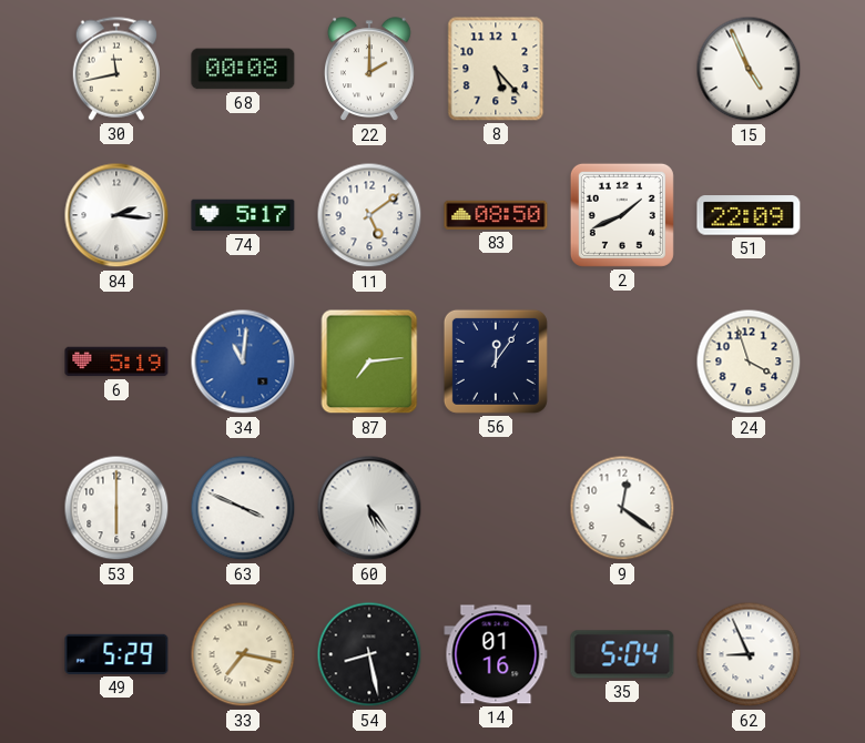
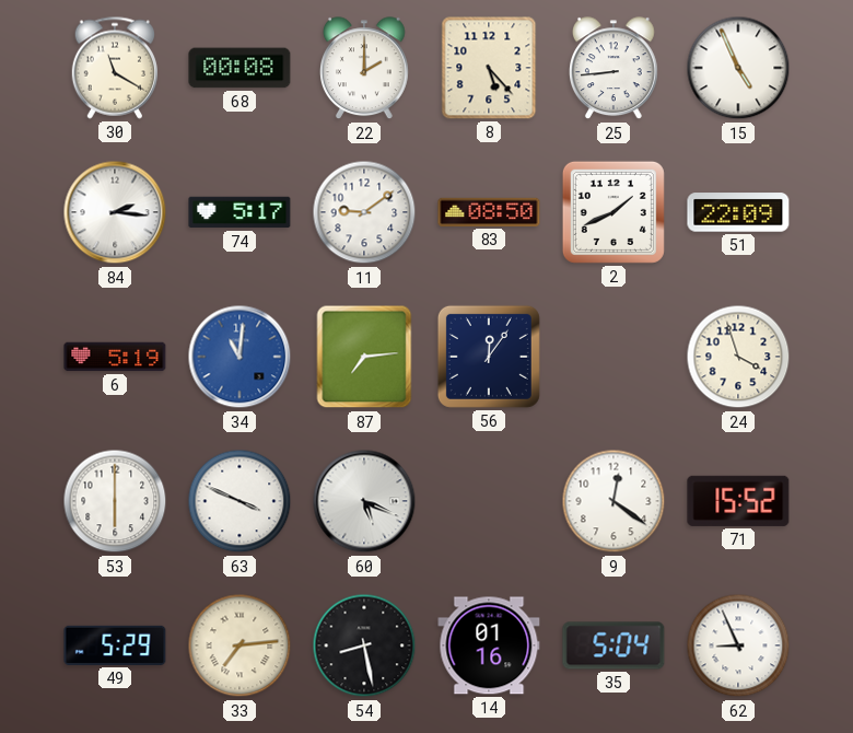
30: 11:43 -> 11:20
25: none -> 8:44
11: 5:09 -> 9:09
60: 5:24 -> 5:19
71: none -> 15:52
33: 7:17 -> 7:14
